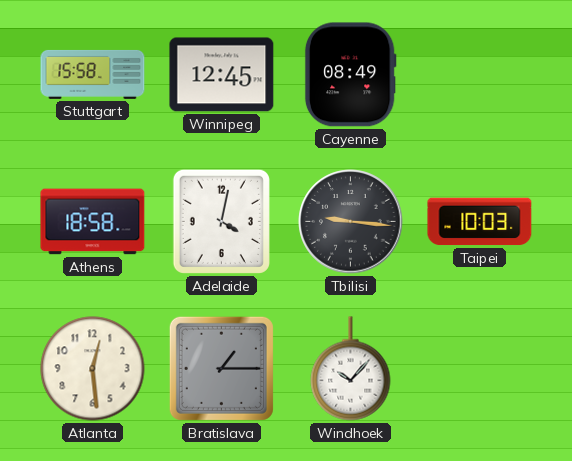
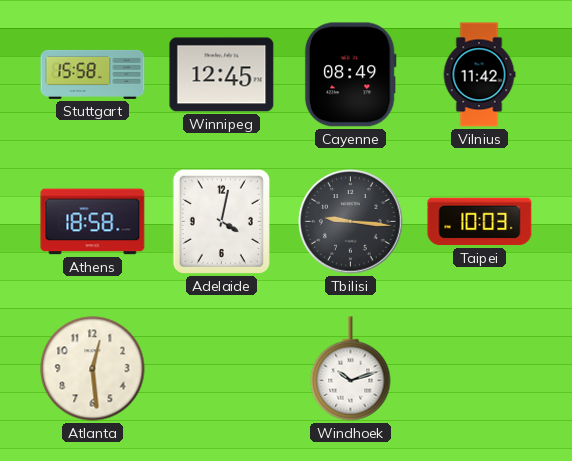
Vilnius: none -> 11:42
Bratislava: 1:15 -> none
Windhoek: 10:07 -> 10:12
